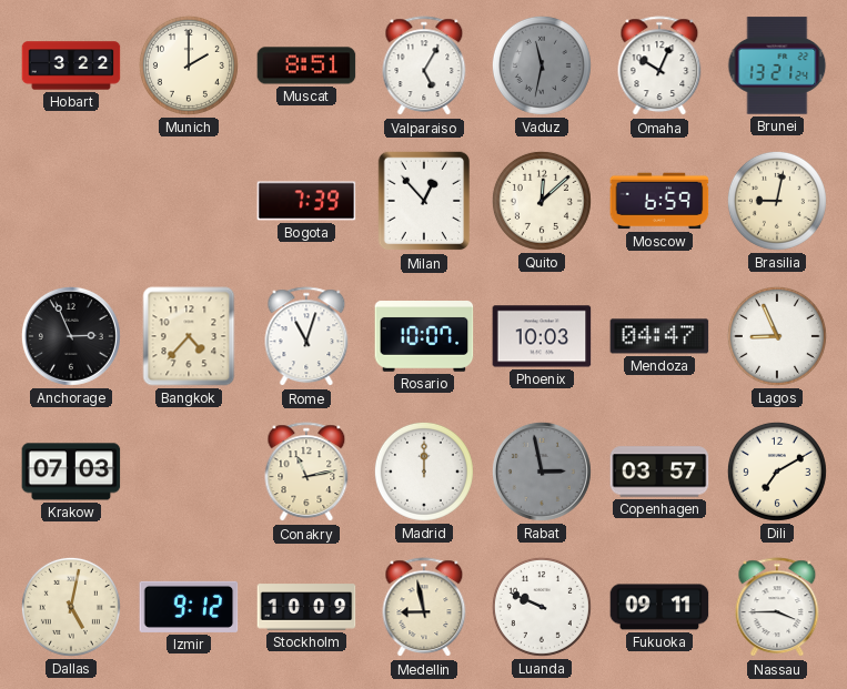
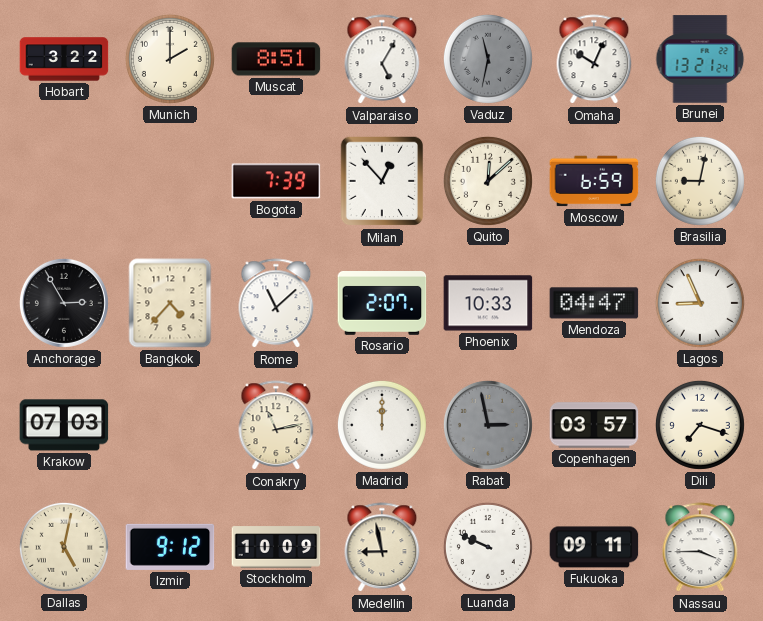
Anchorage: 2:56 -> 2:55
Rome: 11:03 -> 11:08
Rosario: 10:07 -> 2:07
Phoenix: 10:03 -> 10:33
Dili: 7:10 -> 7:18
